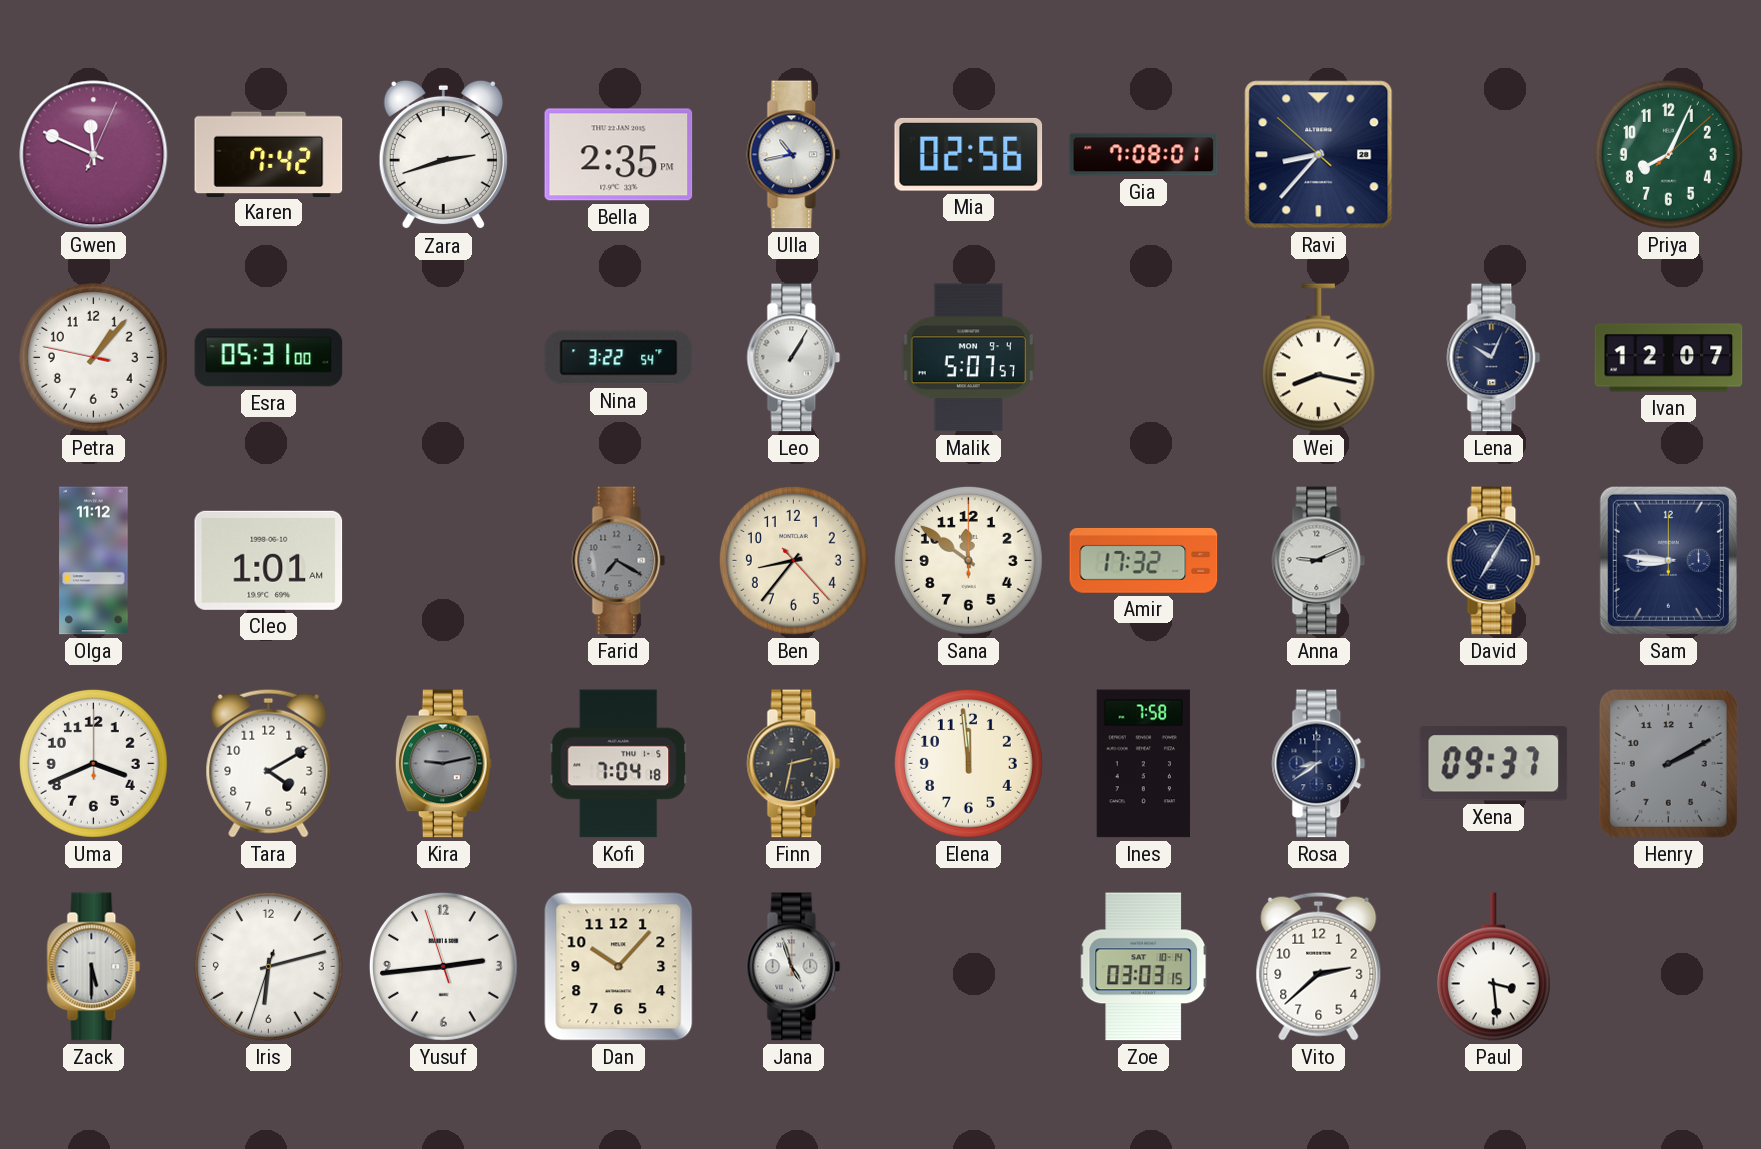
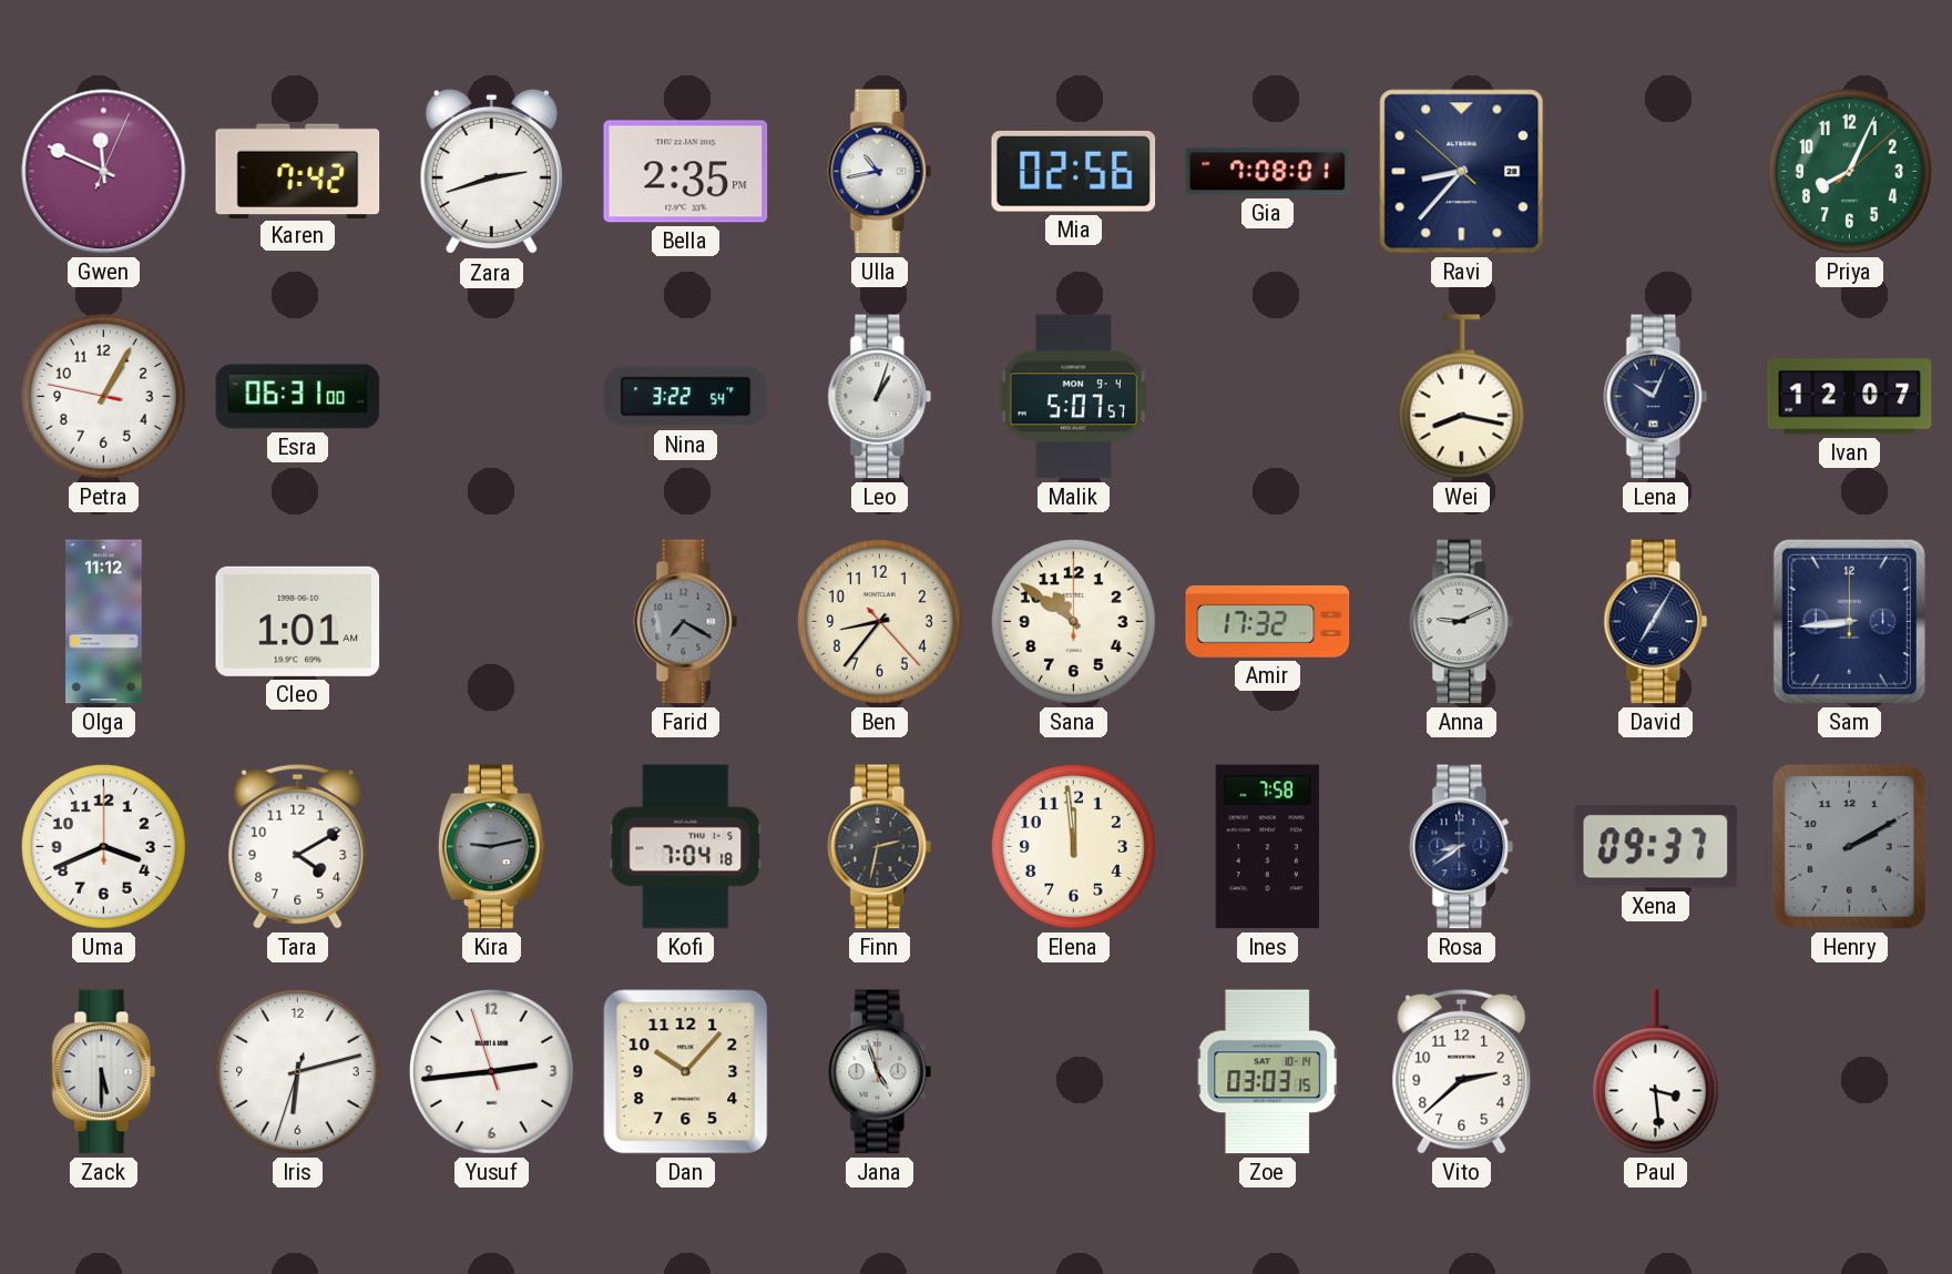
Petra: 1:06 -> 1:04
Esra: 05:31 -> 06:31
Leo: 1:05 -> 1:03
Sana: 11:51 -> 10:51
Sam: 8:46 -> 8:44
